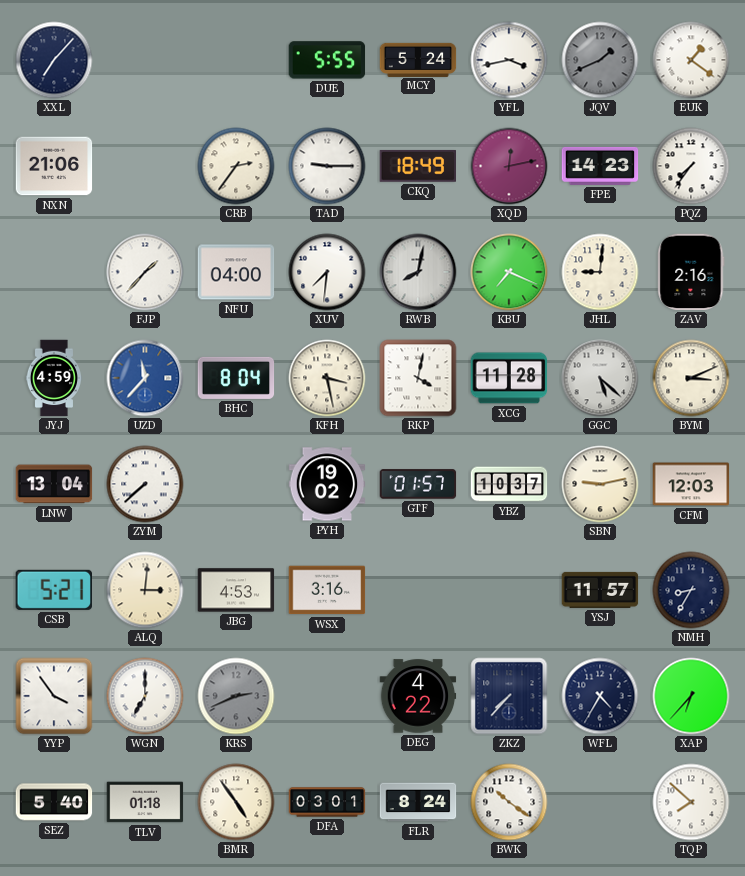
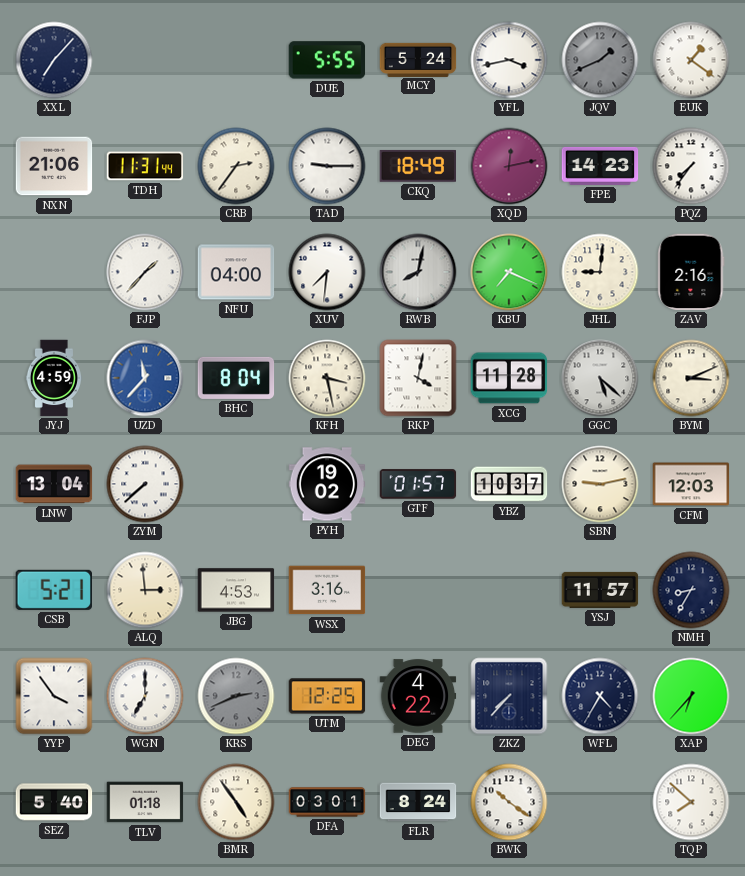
TDH: none -> 11:31
ALQ: 3:01 -> 2:59
UTM: none -> 12:25
